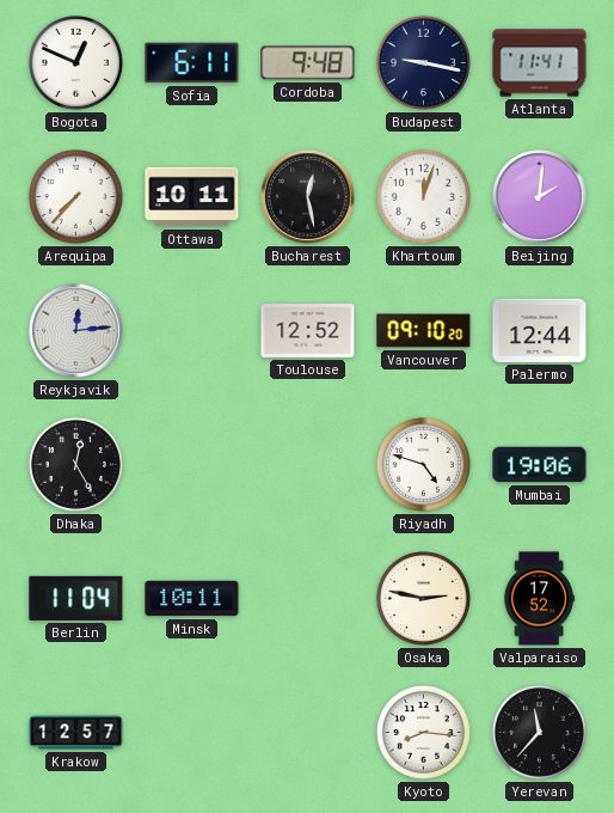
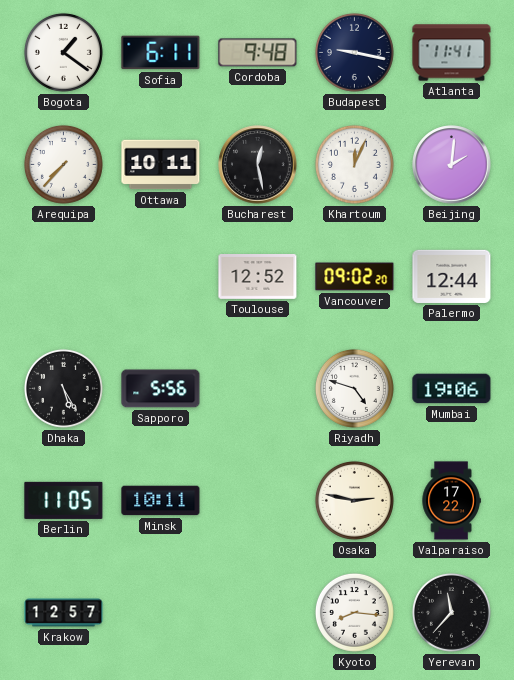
Bogota: 12:49 -> 1:21
Khartoum: 12:03 -> 12:04
Reykjavik: 12:14 -> none
Vancouver: 09:10 -> 09:02
Dhaka: 12:25 -> 5:25
Sapporo: none -> 5:56
Berlin: 11:04 -> 11:05
Valparaiso: 17:52 -> 17:22
